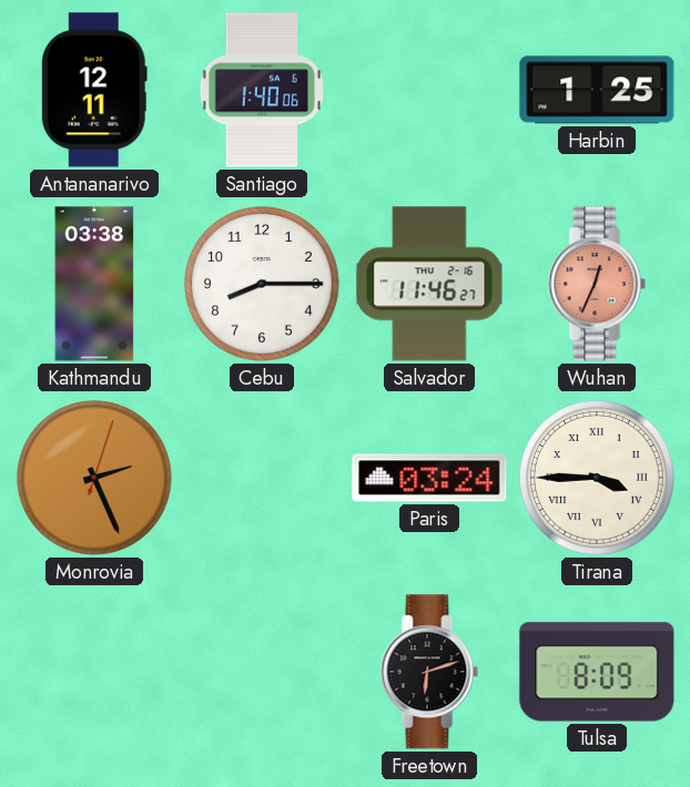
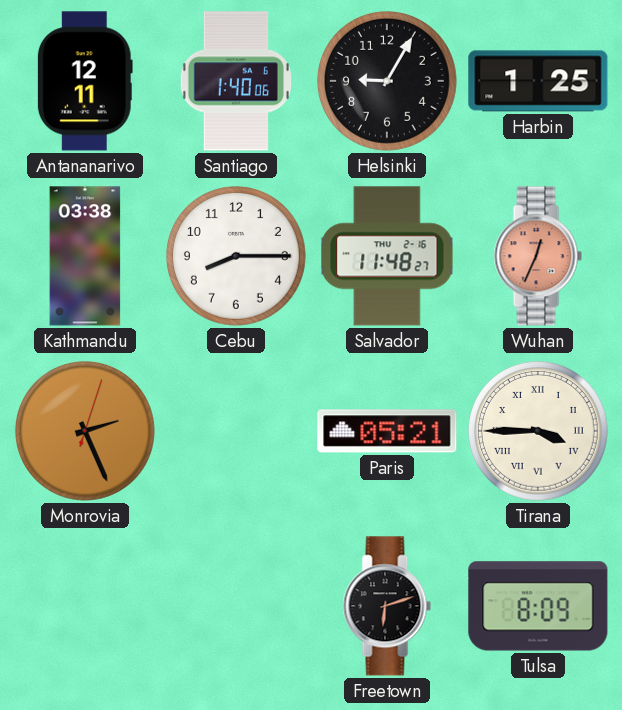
Helsinki: none -> 9:05
Salvador: 11:46 -> 11:48
Paris: 03:24 -> 05:21
